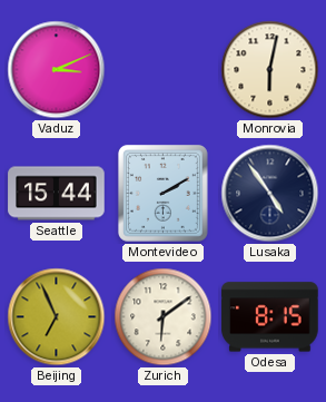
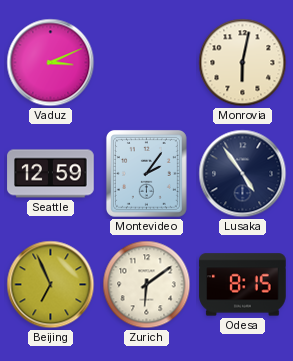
Seattle: 15:44 -> 12:59
Montevideo: 2:10 -> 2:06
